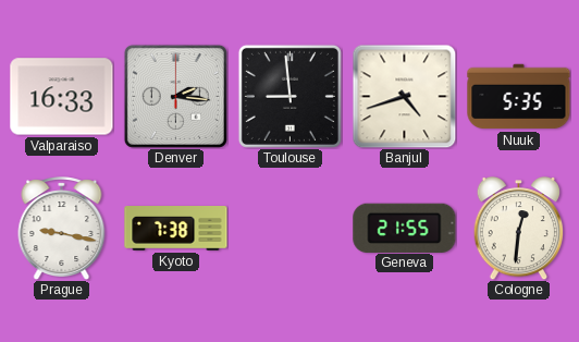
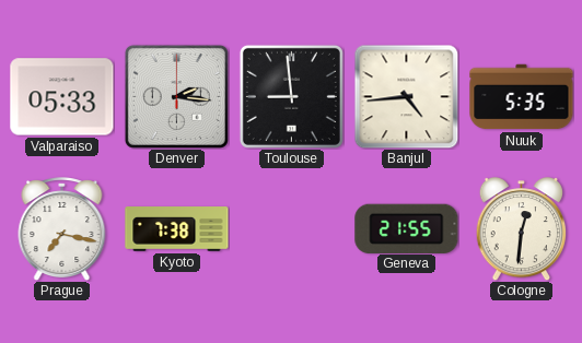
Valparaiso: 16:33 -> 05:33
Banjul: 4:42 -> 4:44
Prague: 9:17 -> 7:17
